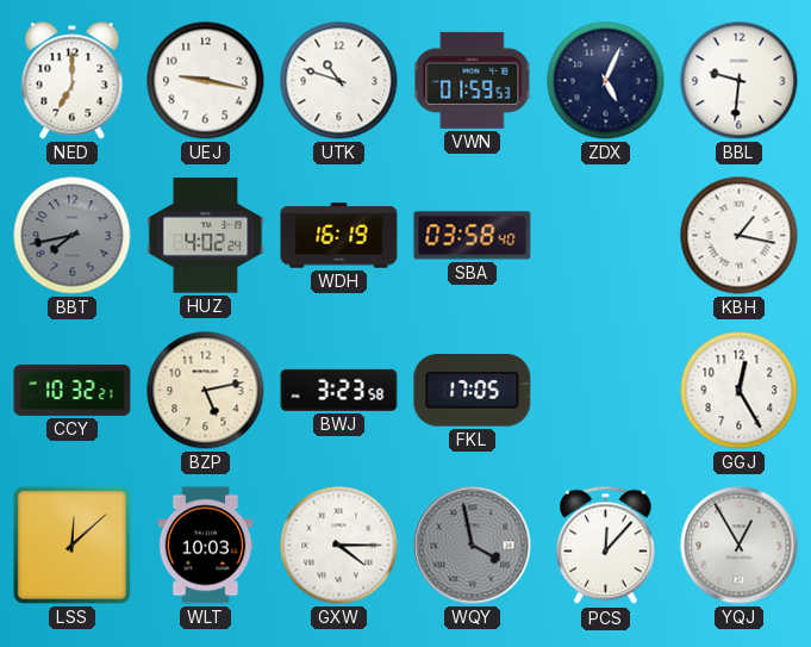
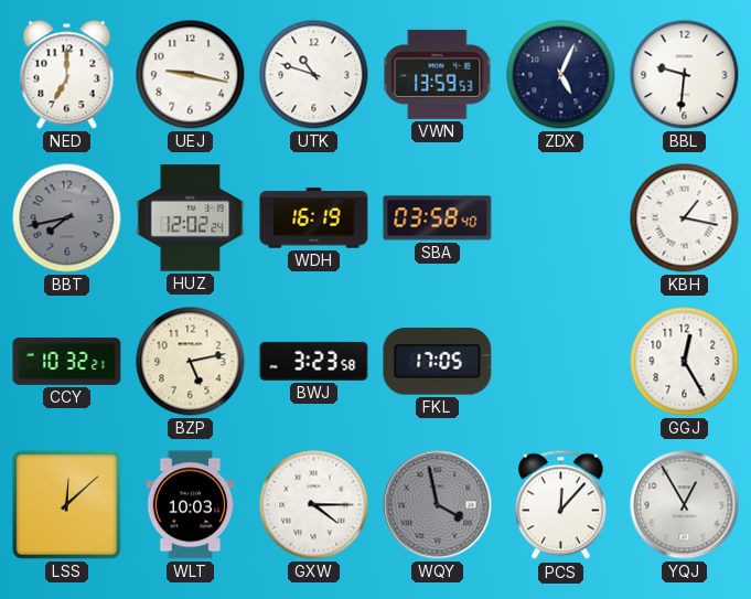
VWN: 01:59 -> 13:59
HUZ: 4:02 -> 12:02
